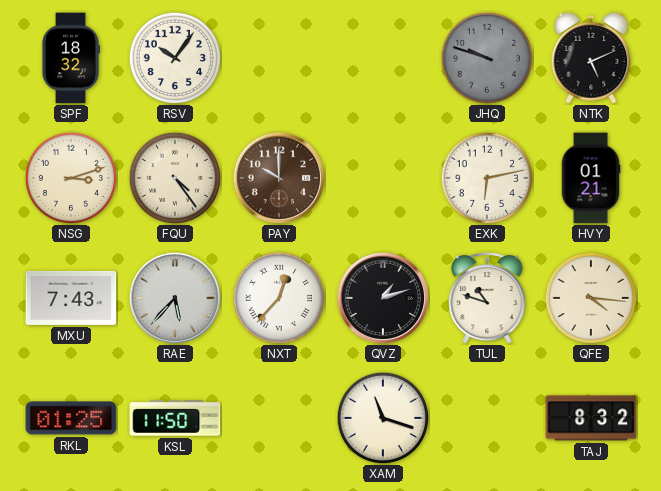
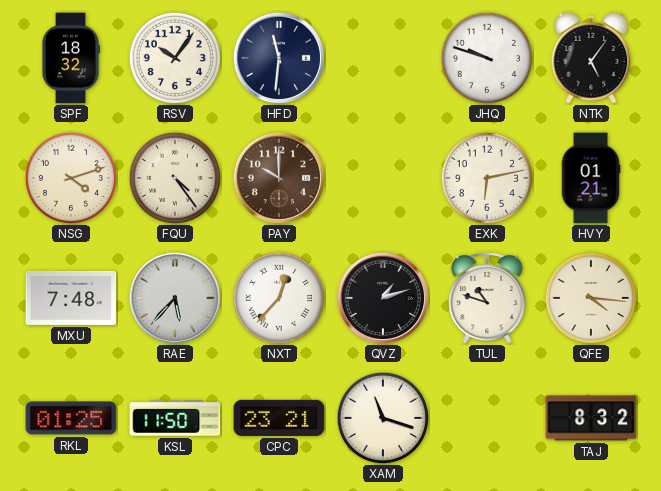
HFD: none -> 11:31
JHQ dial: grey -> white
NTK: 5:11 -> 5:06
NSG: 3:12 -> 4:12
MXU: 7:43 -> 7:48
CPC: none -> 23:21
